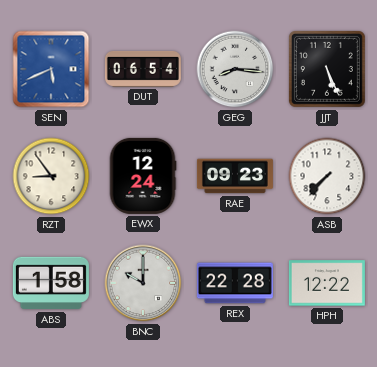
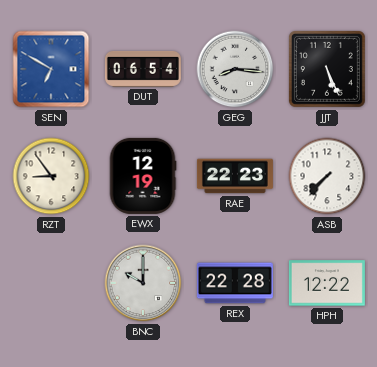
SEN: 5:41 -> 6:50
EWX: 12:24 -> 12:19
RAE: 09:23 -> 22:23
ABS: 1:58 -> none
